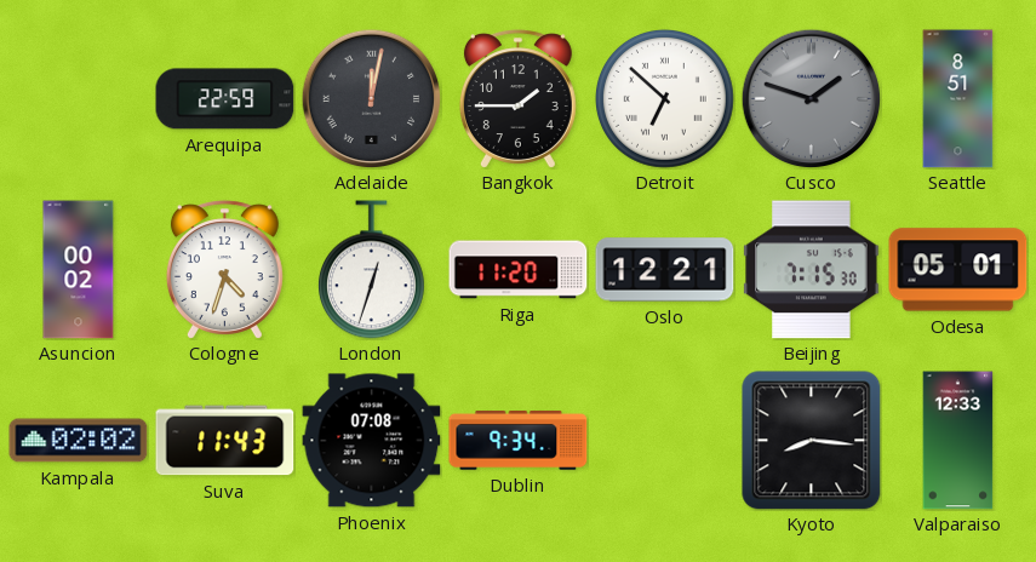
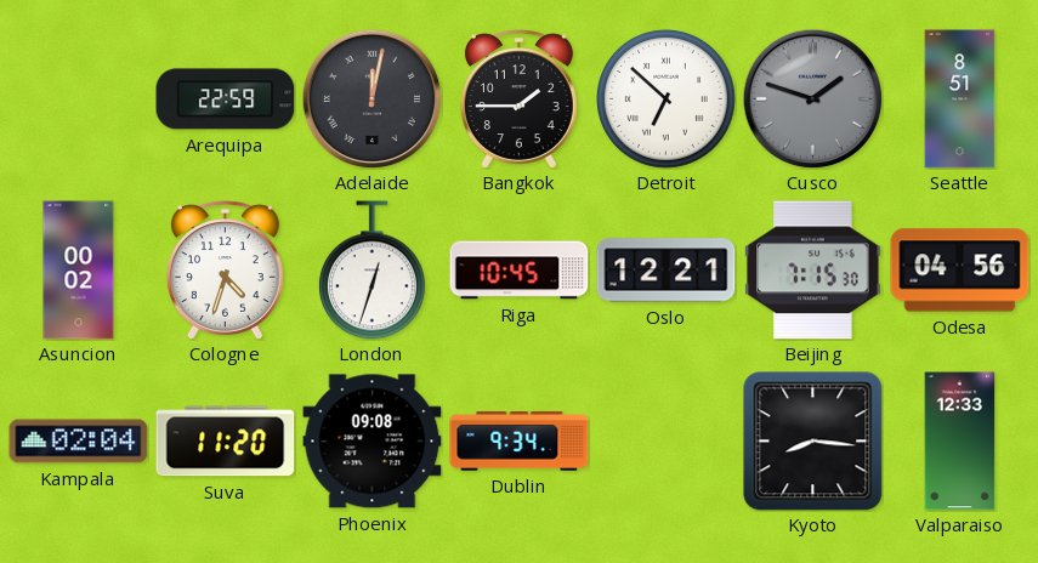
Riga: 11:20 -> 10:45
Odesa: 05:01 -> 04:56
Kampala: 02:02 -> 02:04
Suva: 11:43 -> 11:20
Phoenix: 07:08 -> 09:08
